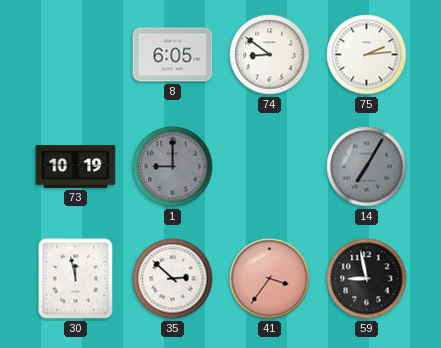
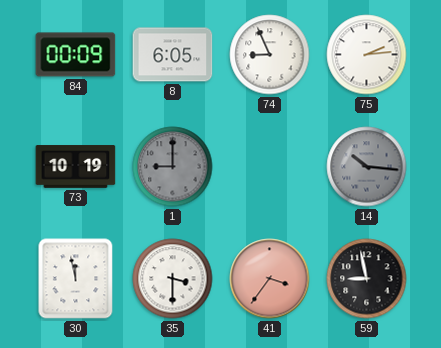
84: none -> 00:09
74: 8:51 -> 8:56
14: 7:05 -> 10:16
35: 2:52 -> 3:30
